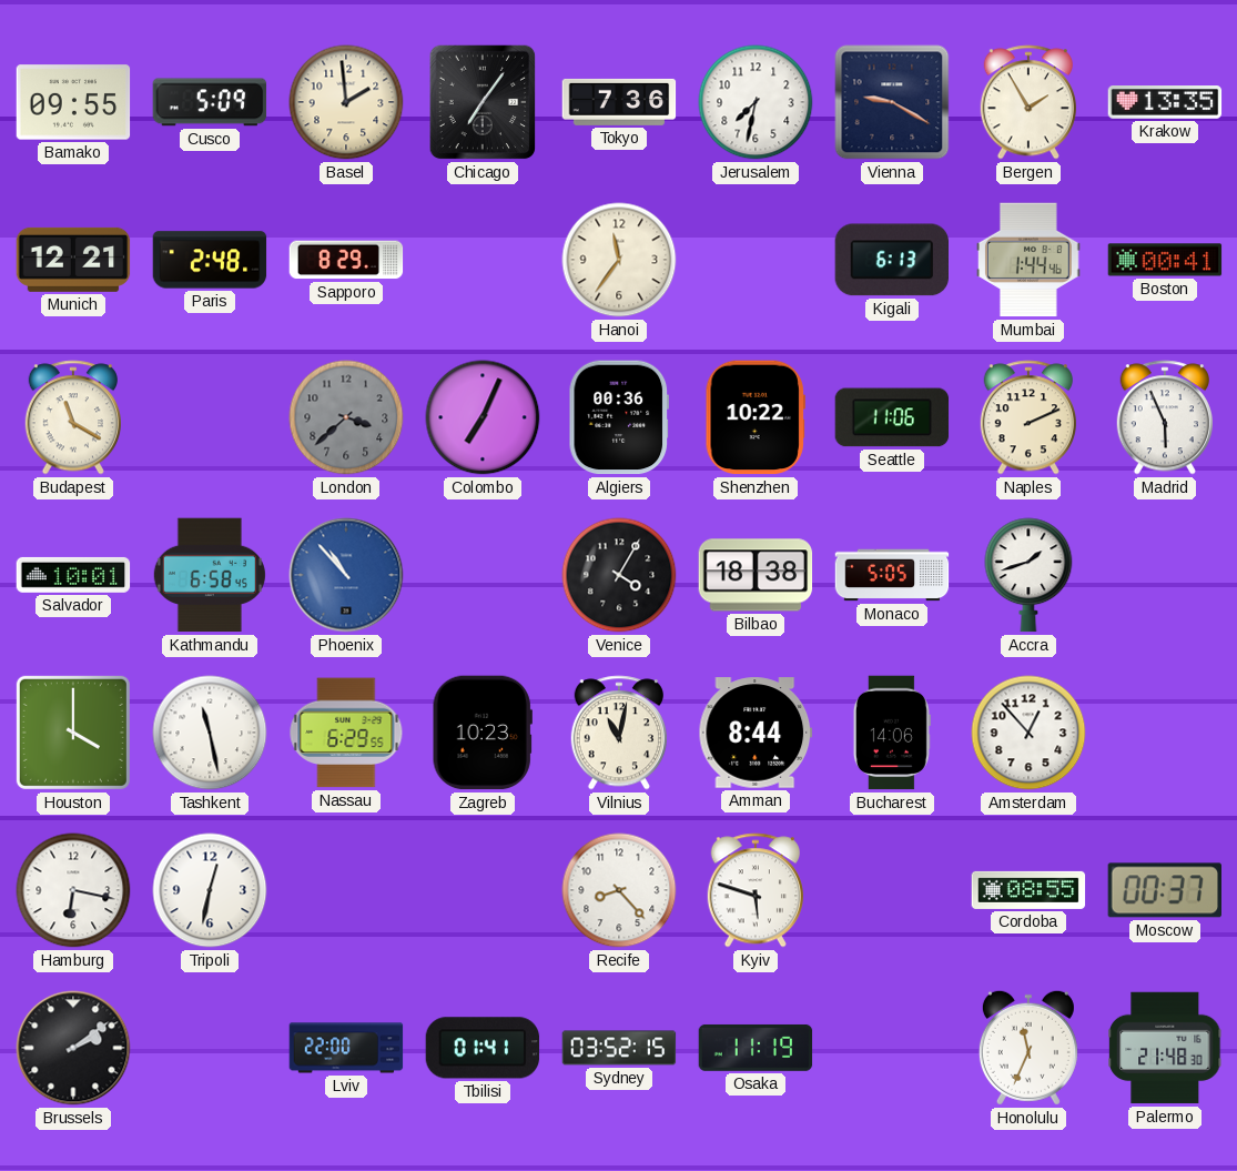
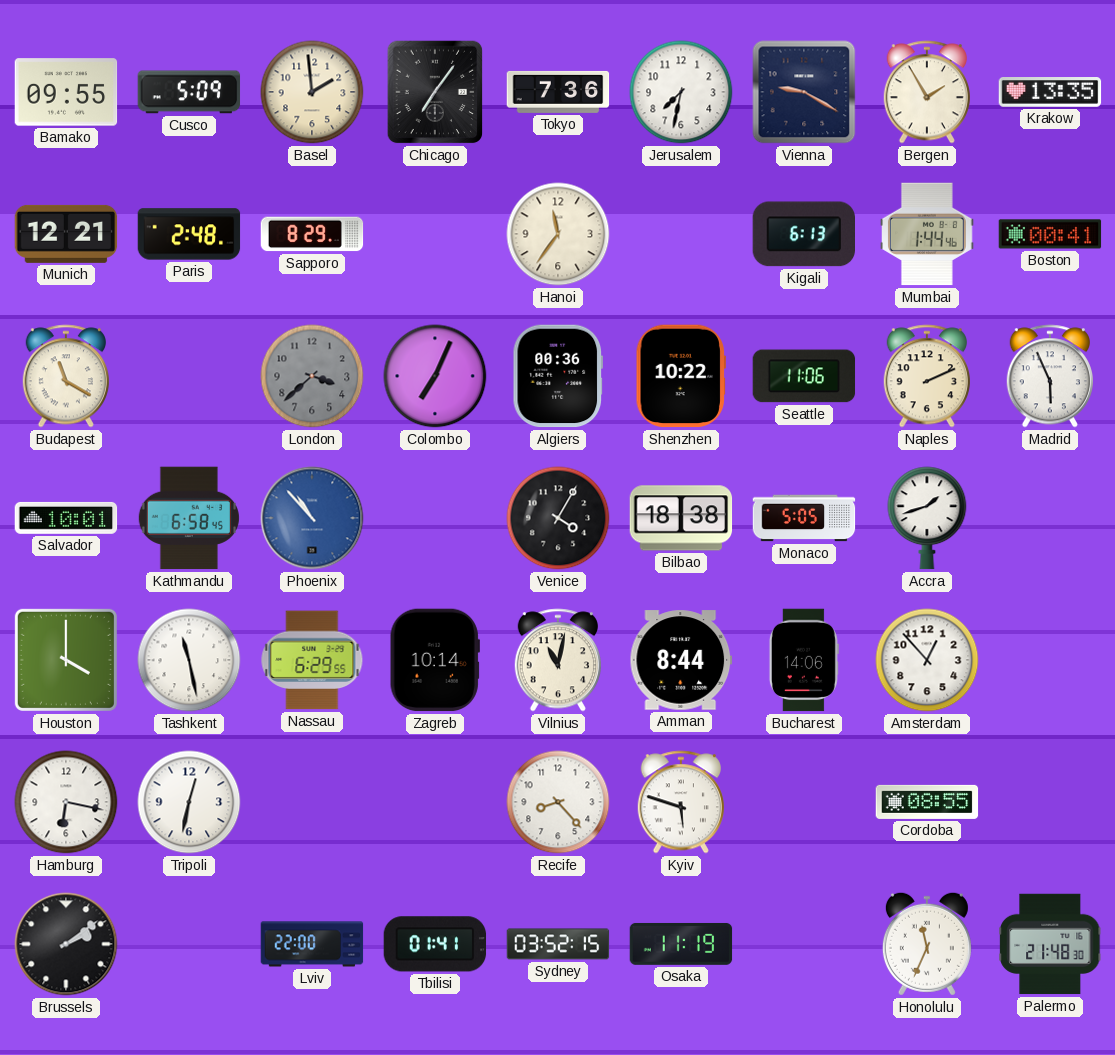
Zagreb: 10:23 -> 10:14
Moscow: 00:37 -> none
